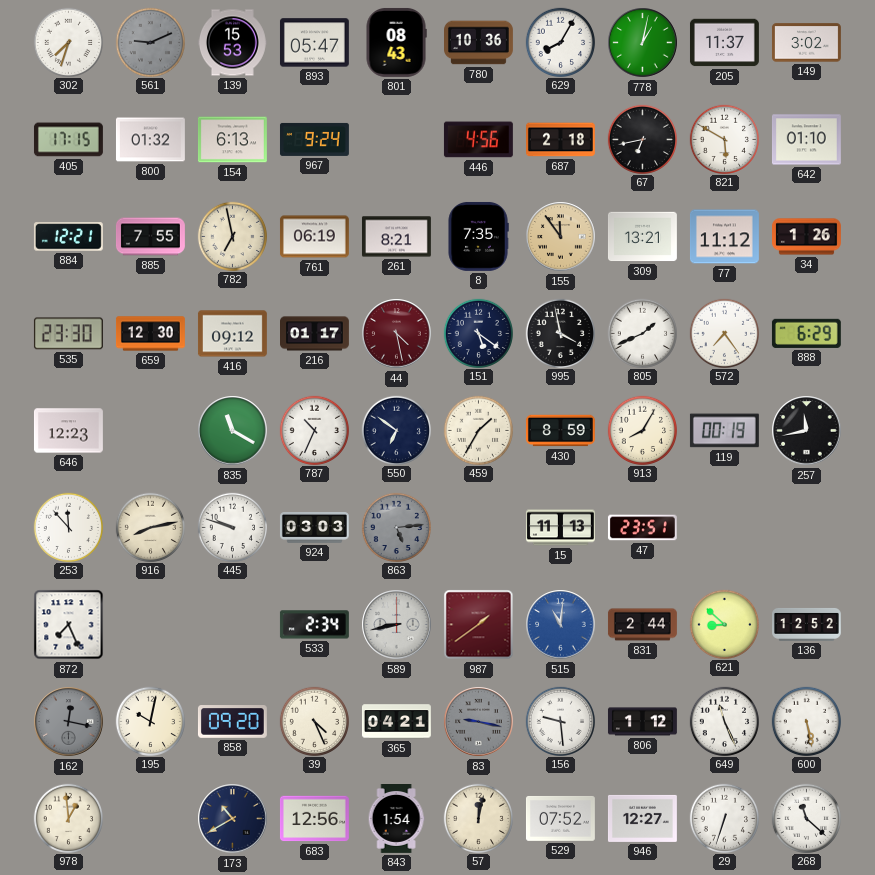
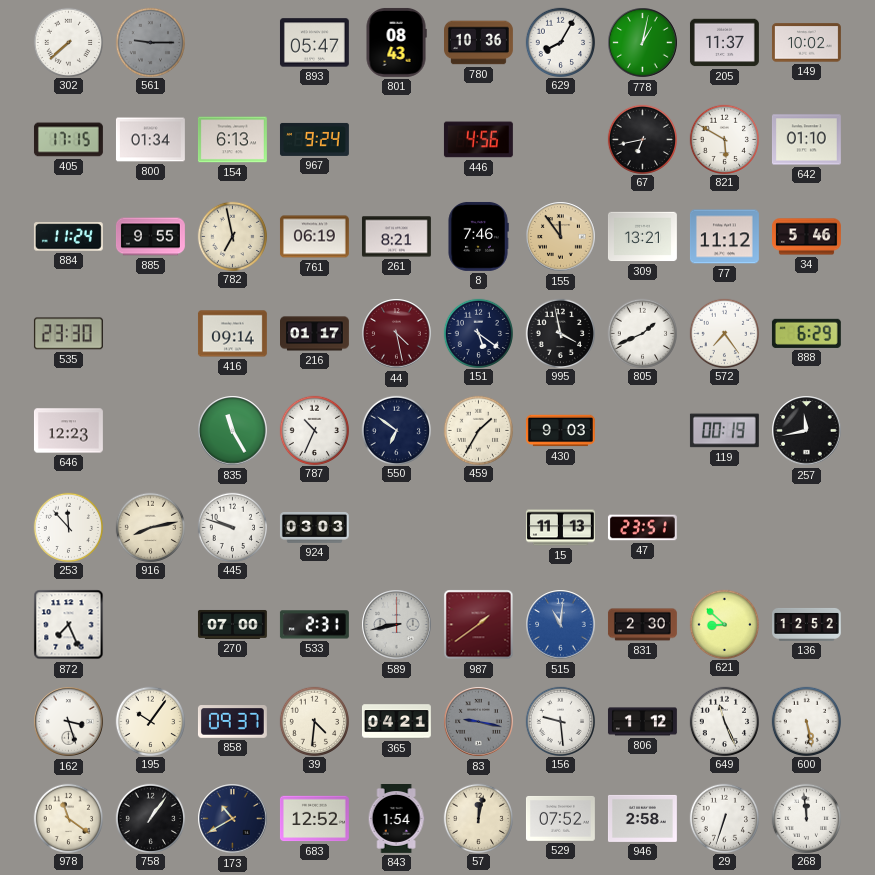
302: 7:33 -> 7:38
561: 9:11 -> 9:15
139: 15:53 -> none
149: 3:02 -> 10:02
800: 01:32 -> 01:34
687: 2:18 -> none
884: 12:21 -> 11:24
885: 7:55 -> 9:55
8: 7:35 -> 7:46
34: 1:26 -> 5:46
659: 12:30 -> none
416: 09:12 -> 09:14
835: 11:20 -> 11:25
430: 8:59 -> 9:03
913: 8:05 -> none
863: 5:14 -> none
270: none -> 07:00
533: 2:34 -> 2:31
831: 2:44 -> 2:30
162: 12:17 -> 3:27
162 dial: grey -> white
195: 10:02 -> 10:06
858: 09:20 -> 09:37
39: 4:26 -> 4:31
978: 12:59 -> 11:21
758: none -> 1:06
683: 12:56 -> 12:52
946: 12:27 -> 2:58
268: 11:22 -> 11:59
